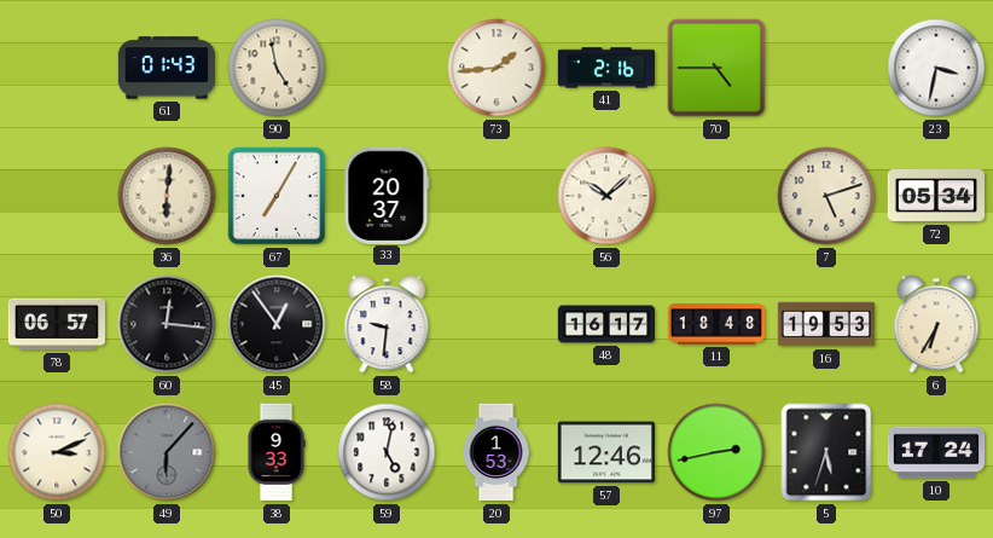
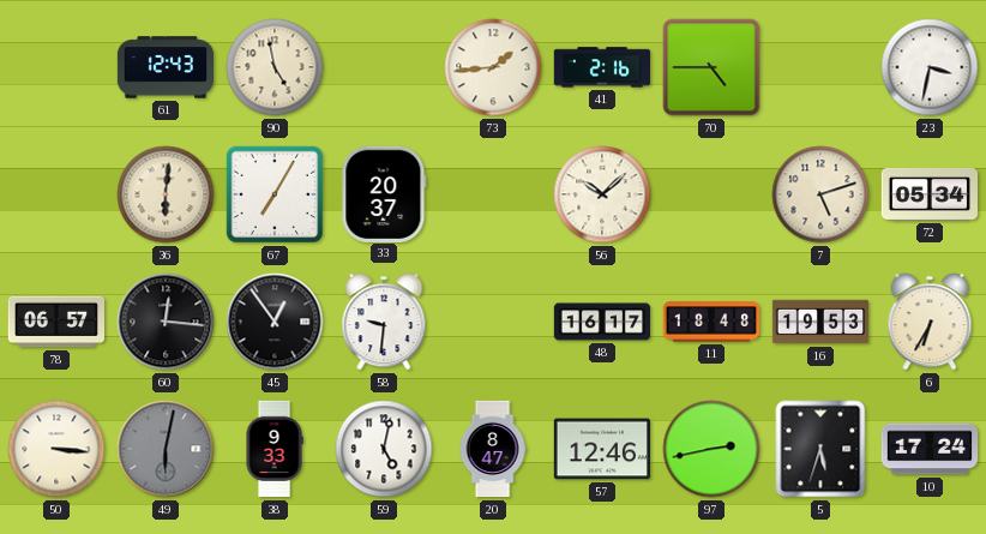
61: 01:43 -> 12:43
50: 3:11 -> 3:16
49: 6:07 -> 6:02
20: 1:53 -> 8:47
